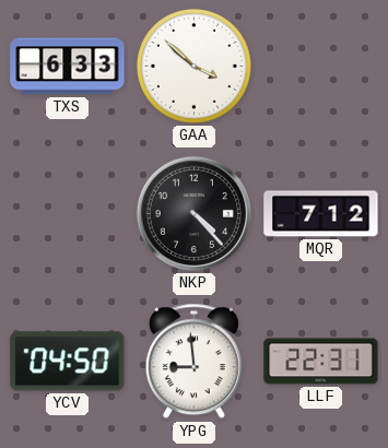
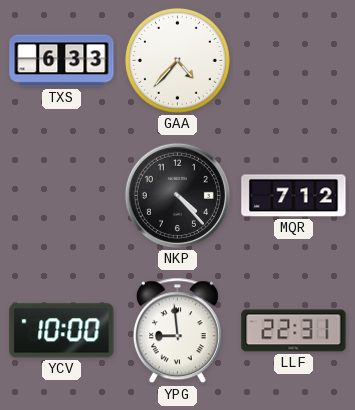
GAA: 3:52 -> 4:37
YCV: 04:50 -> 10:00
